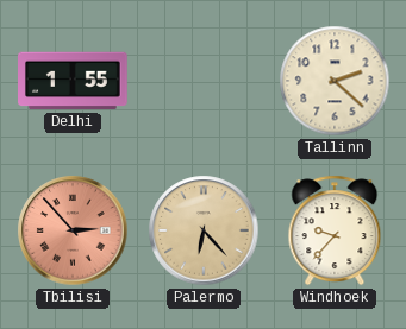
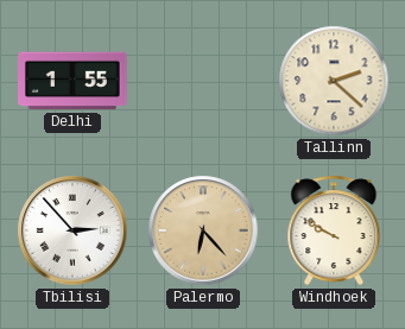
Tbilisi dial: salmon -> white
Windhoek: 9:37 -> 9:50
